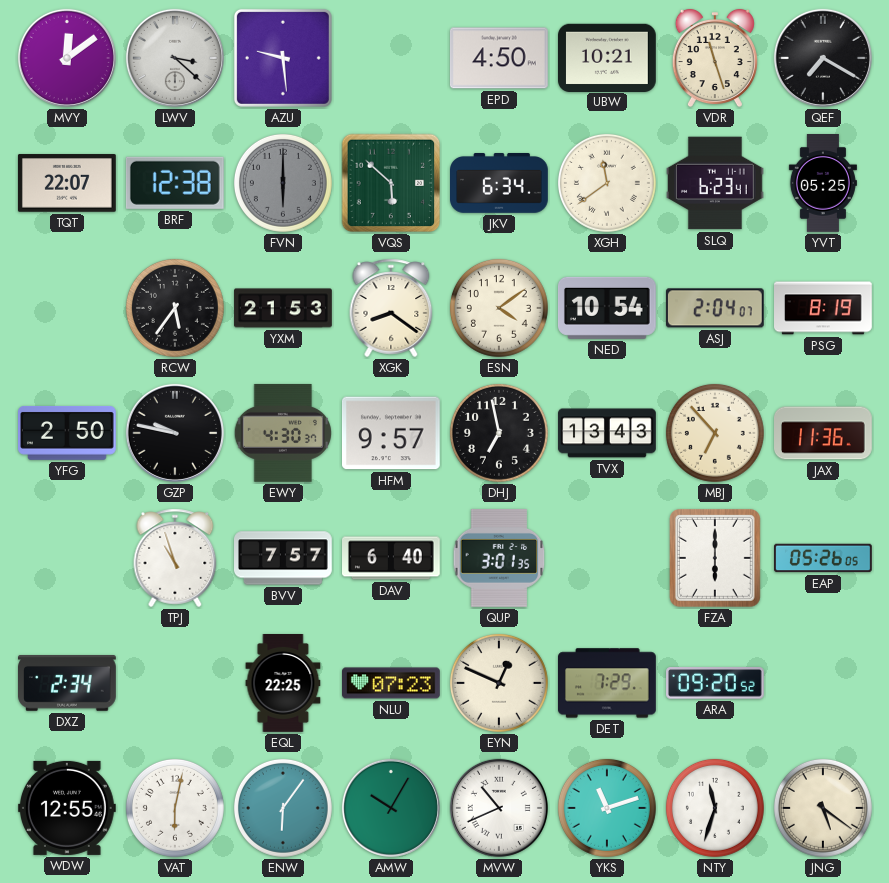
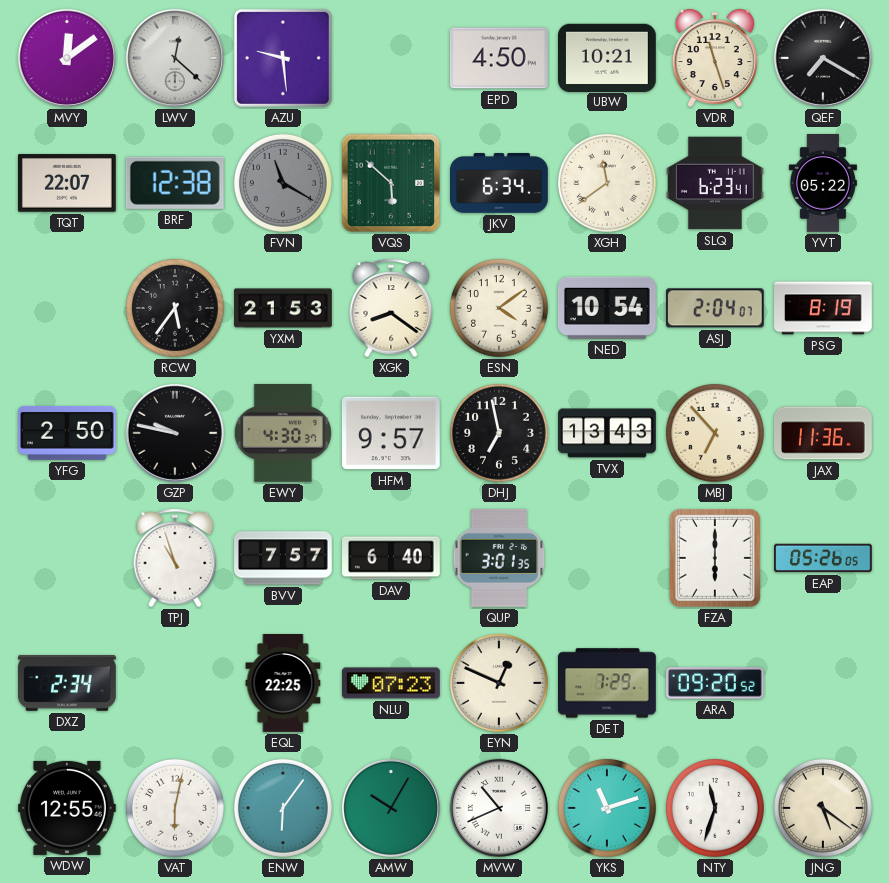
LWV: 3:22 -> 12:22
FVN: 6:00 -> 11:20
YVT: 05:25 -> 05:22
